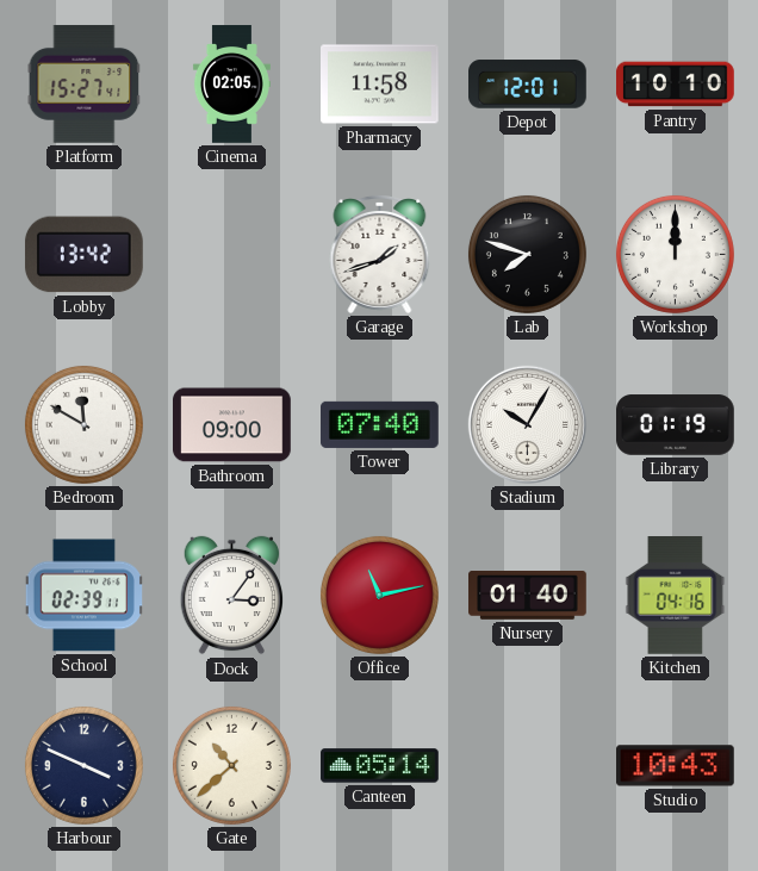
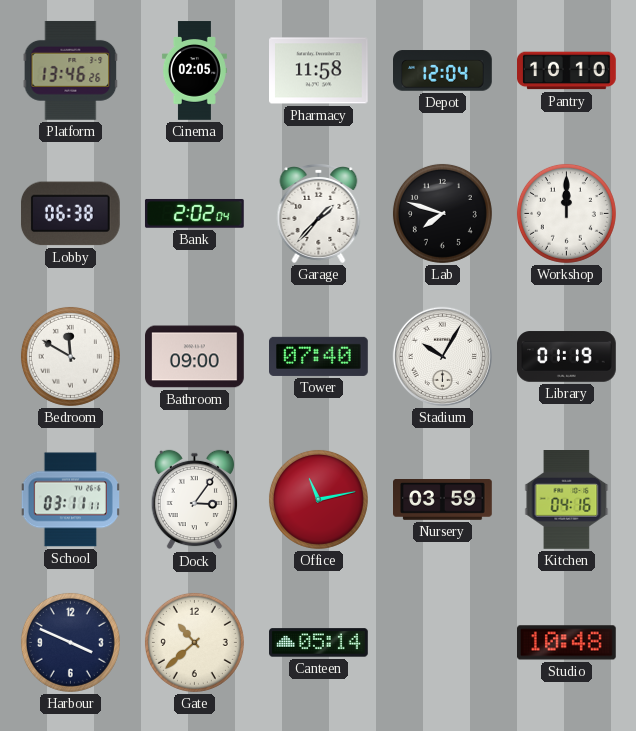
Platform: 15:27 -> 13:46
Depot: 12:01 -> 12:04
Lobby: 13:42 -> 06:38
Bank: none -> 2:02
Garage: 1:42 -> 1:37
School: 02:39 -> 03:11
Nursery: 01:40 -> 03:59
Studio: 10:43 -> 10:48
